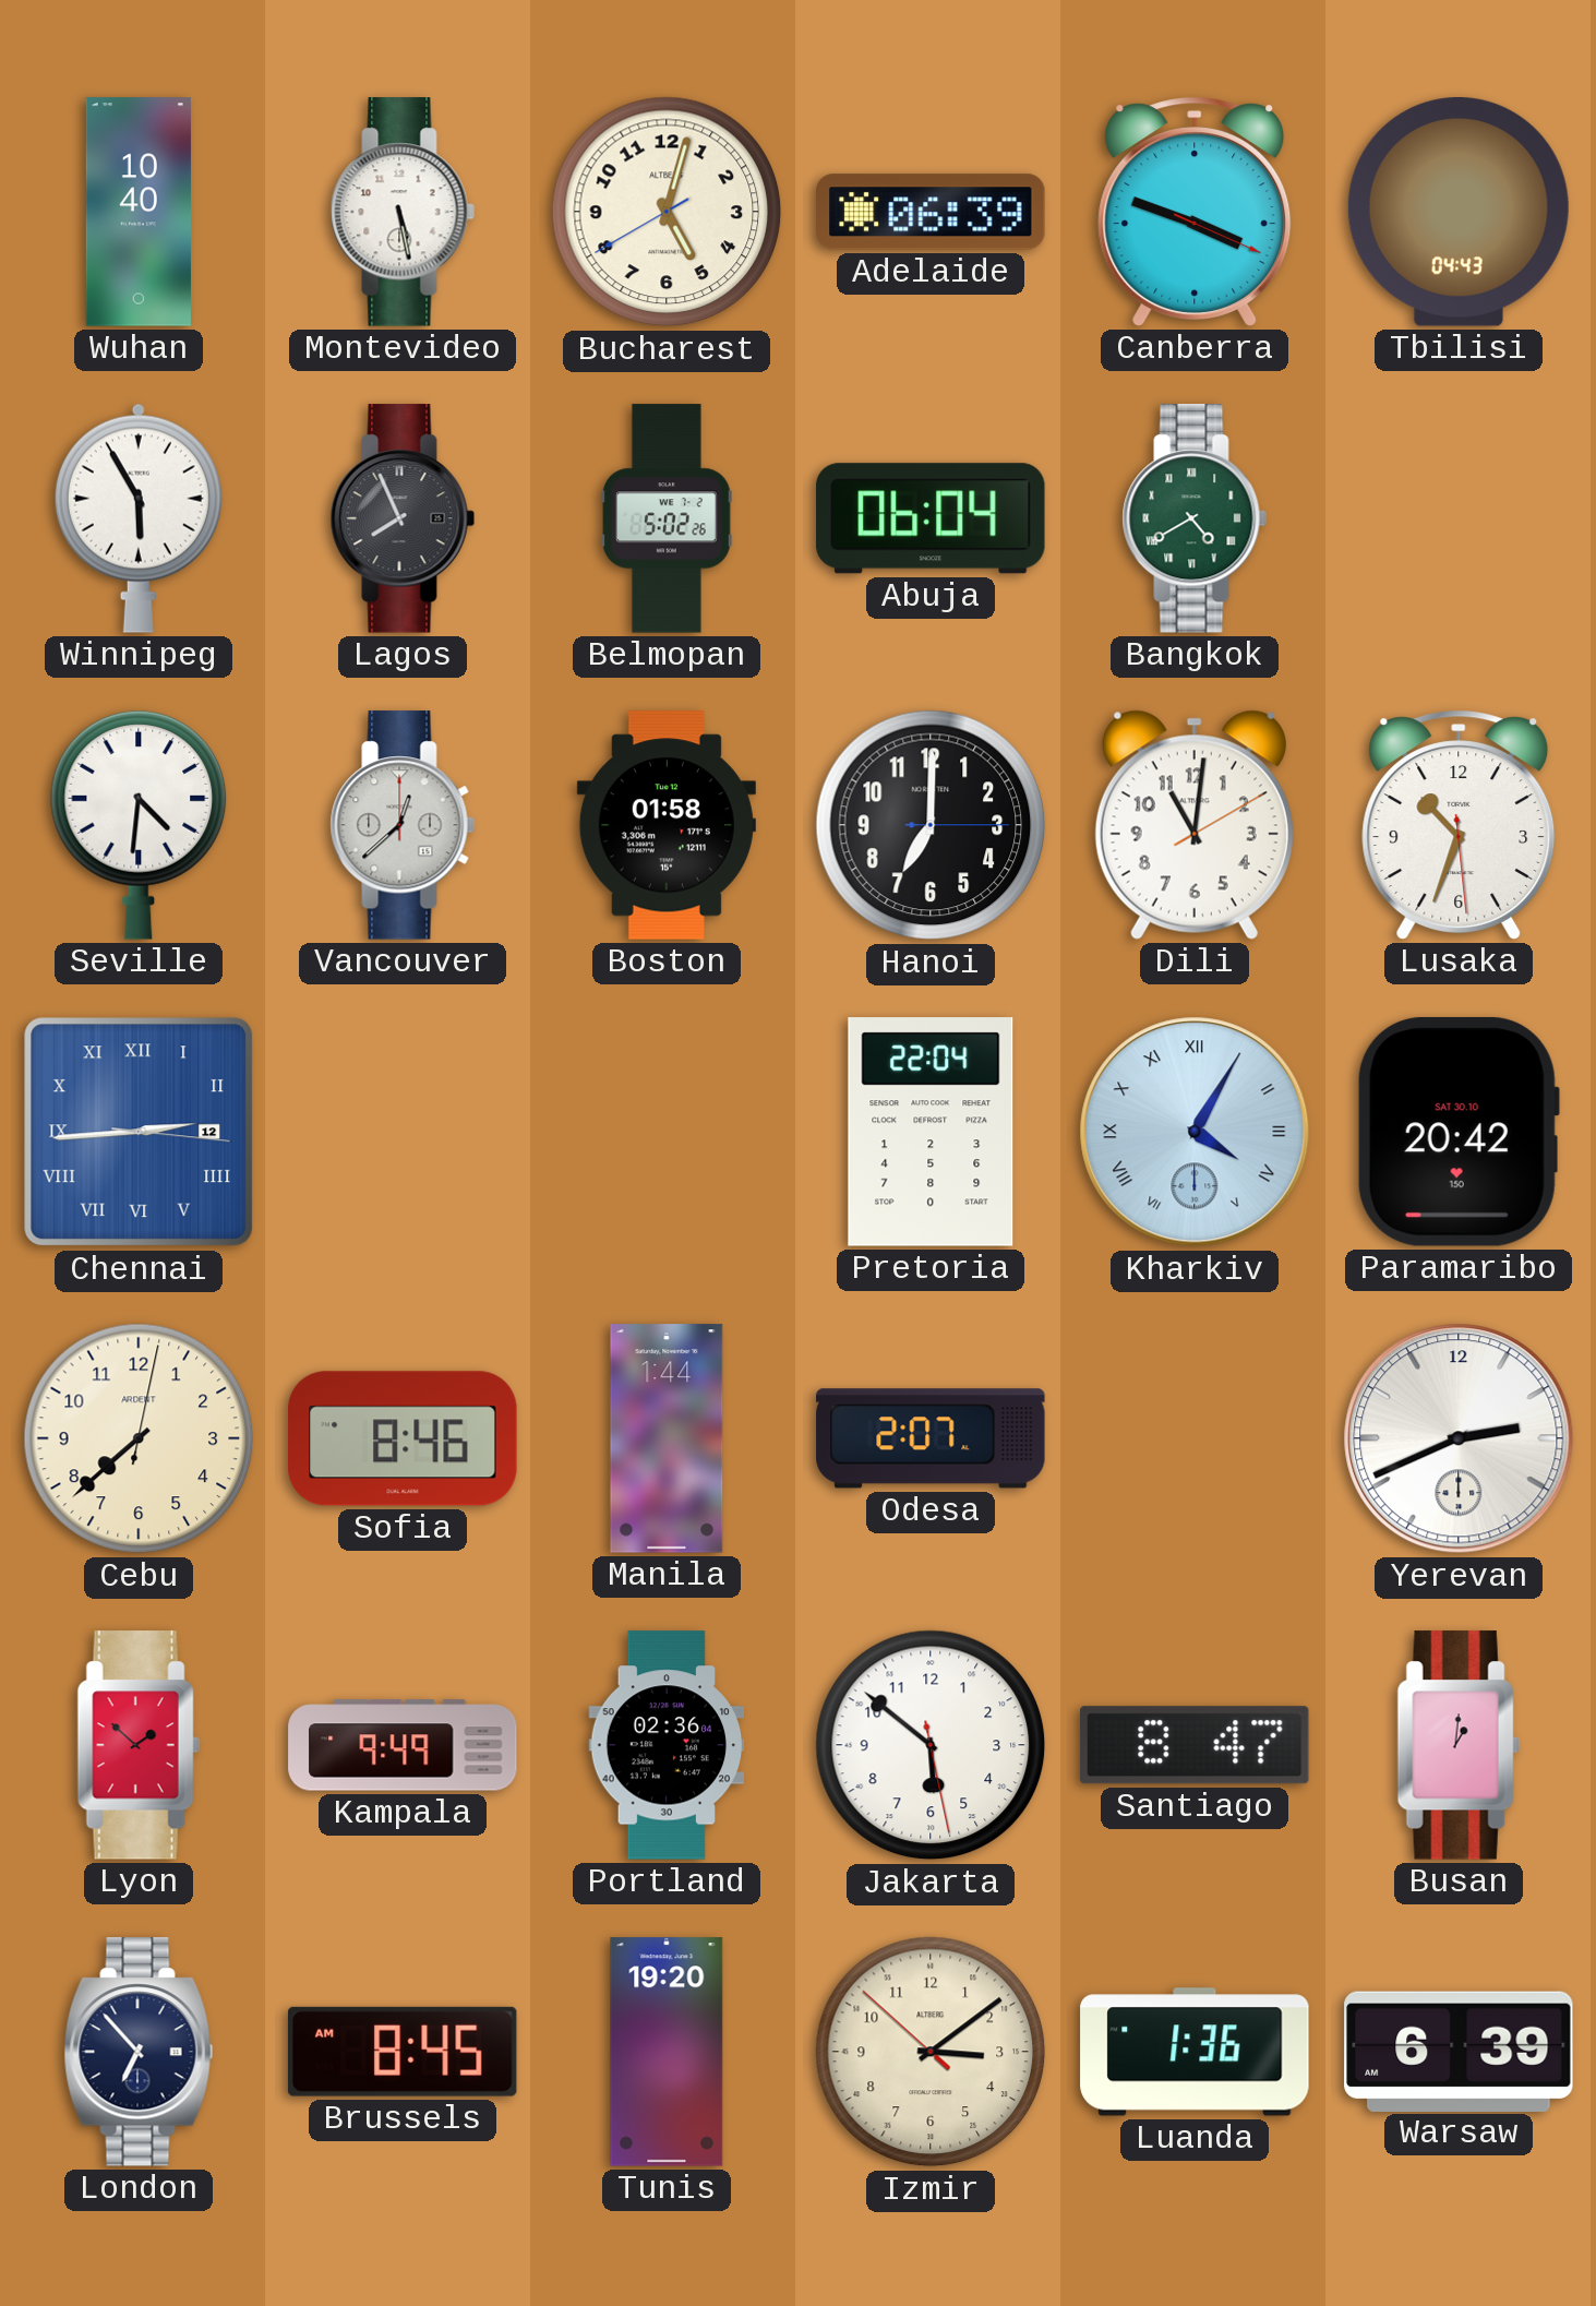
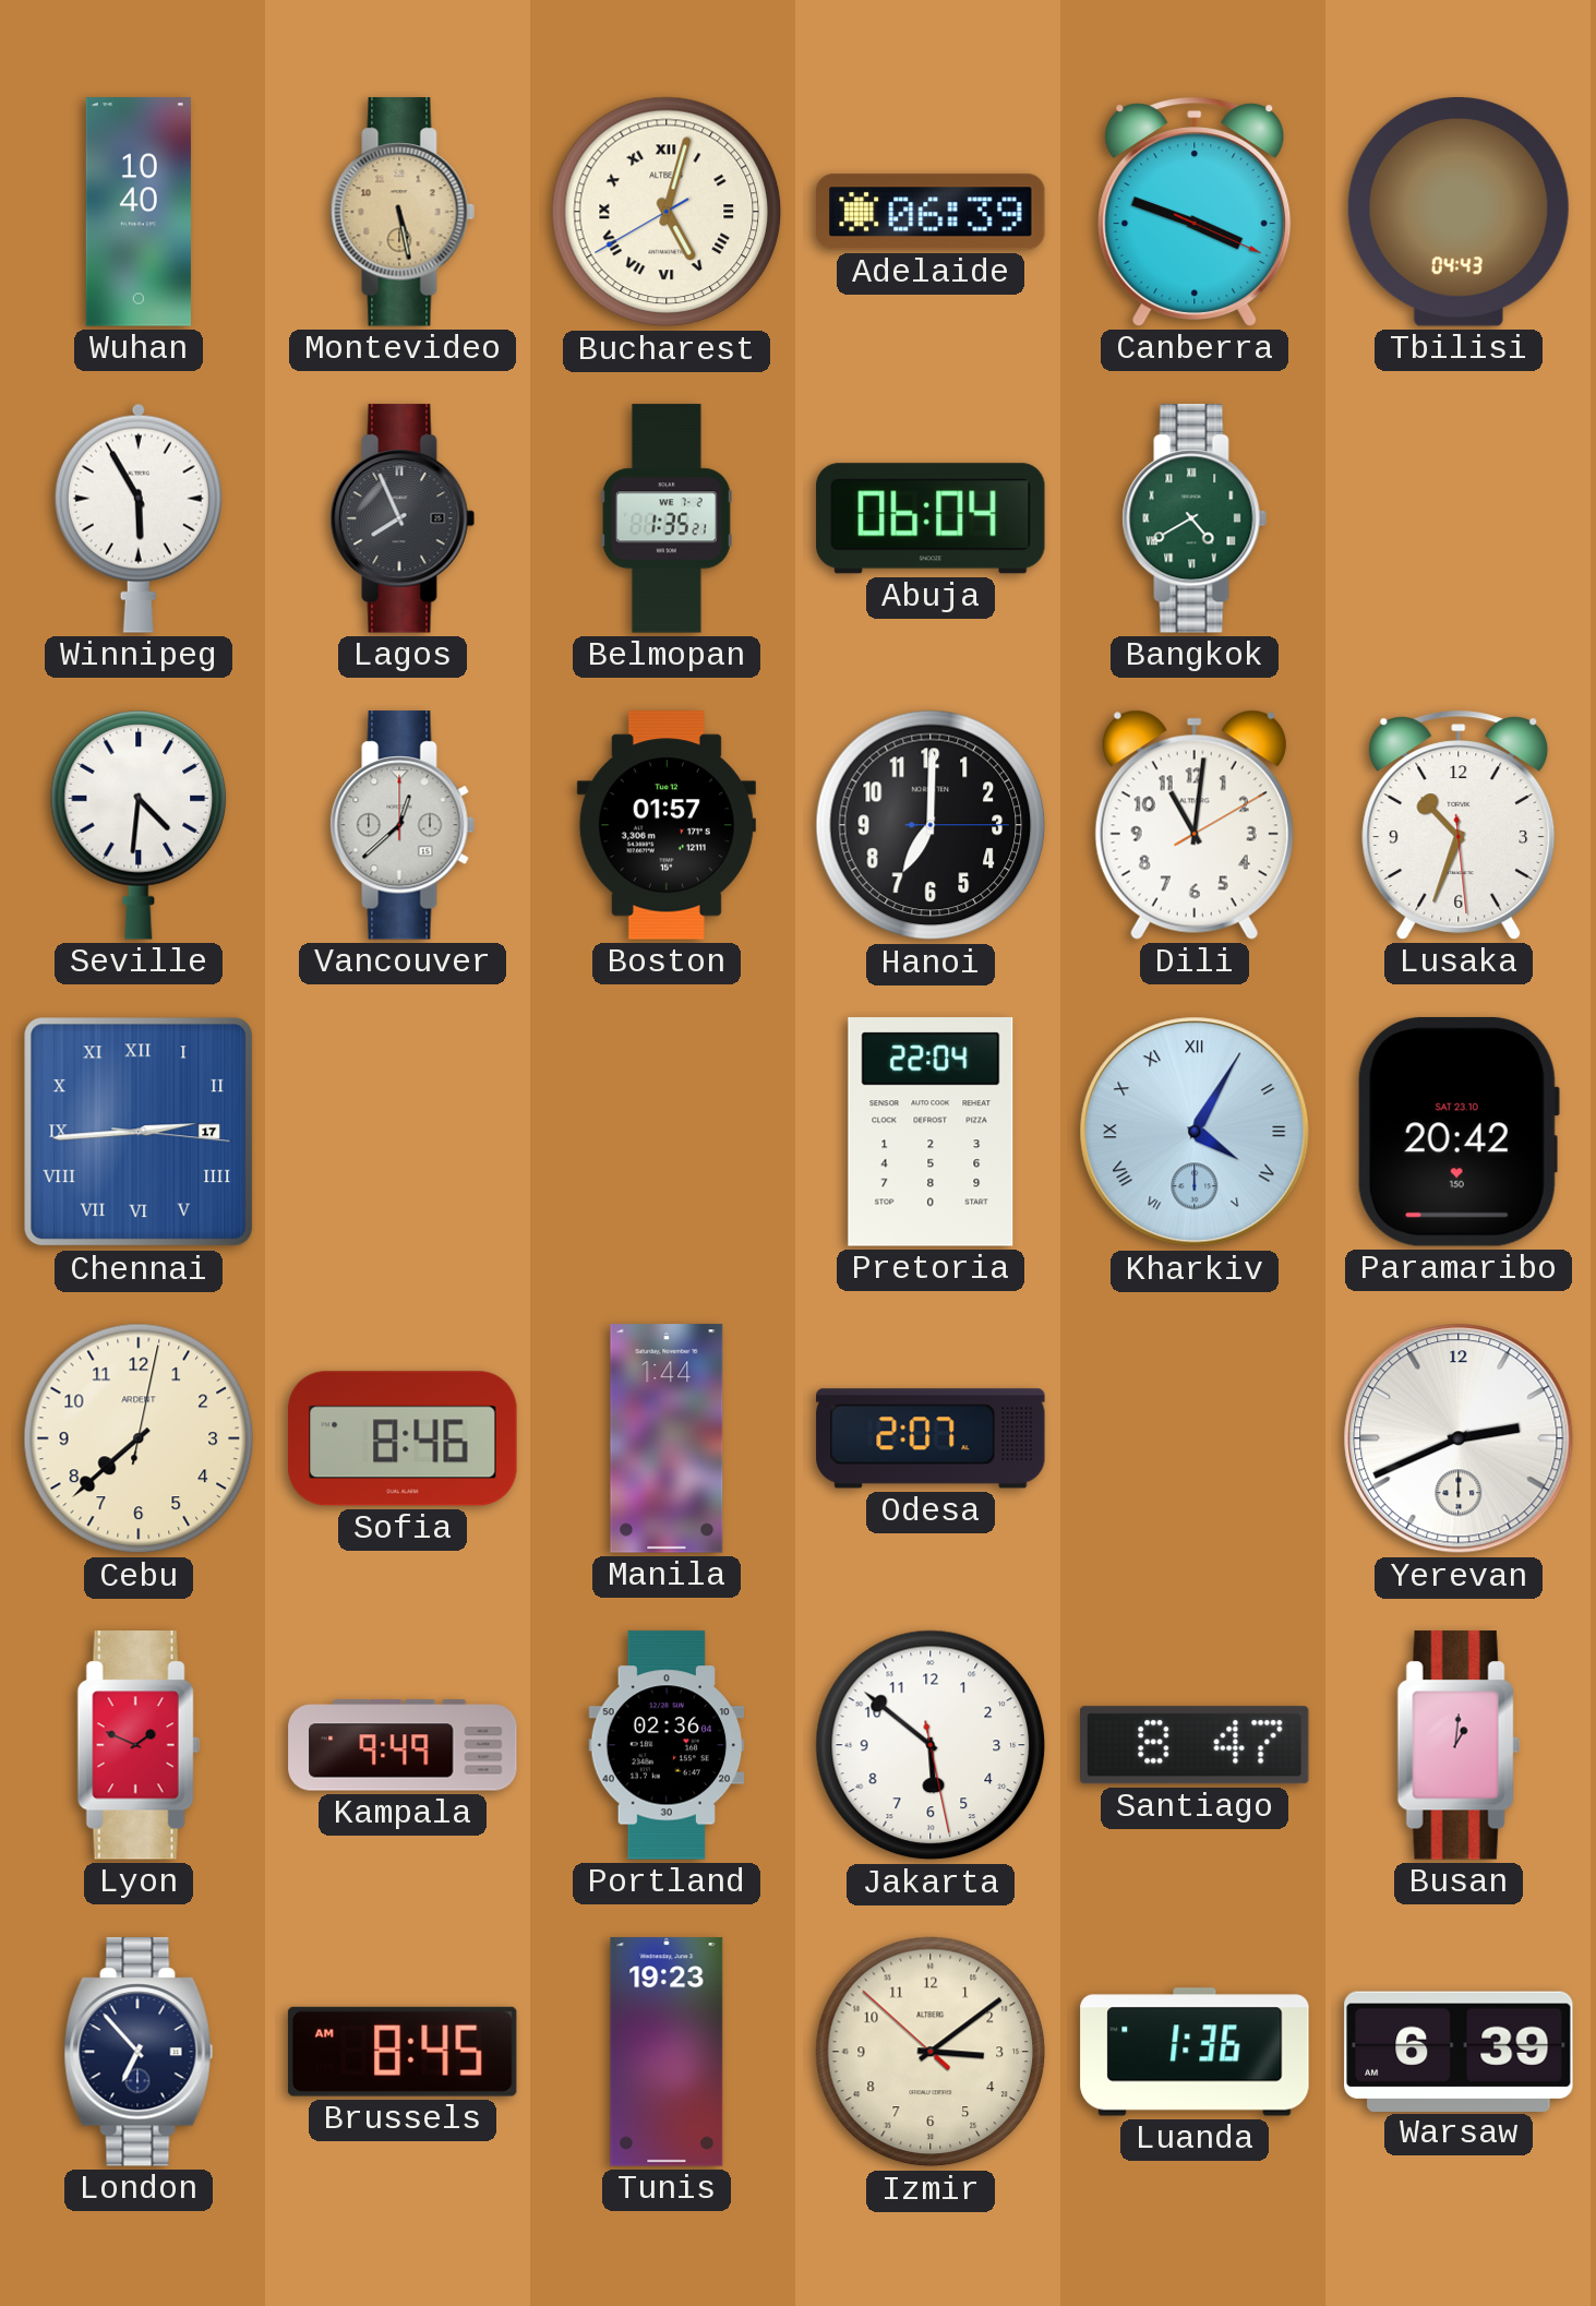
Montevideo dial: white -> champagne
Bucharest numerals: Arabic -> Roman
Belmopan: 5:02 -> 1:35
Boston: 01:58 -> 01:57
Chennai date: 12 -> 17
Paramaribo date: SAT 30.10 -> SAT 23.10
Lyon: 1:52 -> 1:49
Tunis: 19:20 -> 19:23
